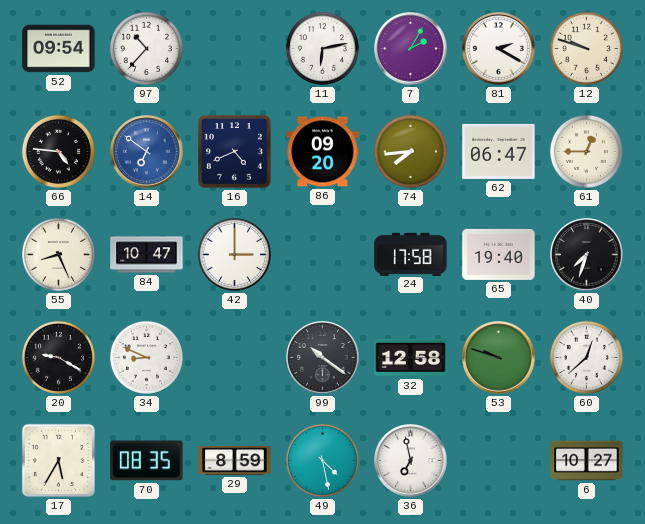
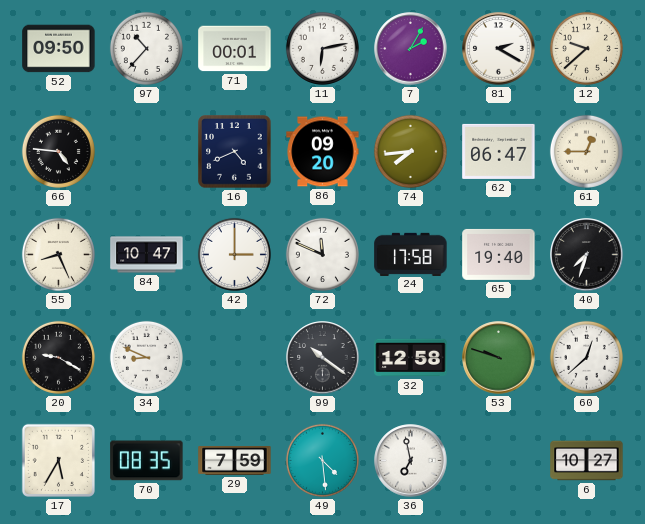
52: 09:54 -> 09:50
71: none -> 00:01
12: 9:48 -> 9:38
14: 6:51 -> none
72: none -> 11:49
29: 8:59 -> 7:59
49: 4:28 -> 4:29
